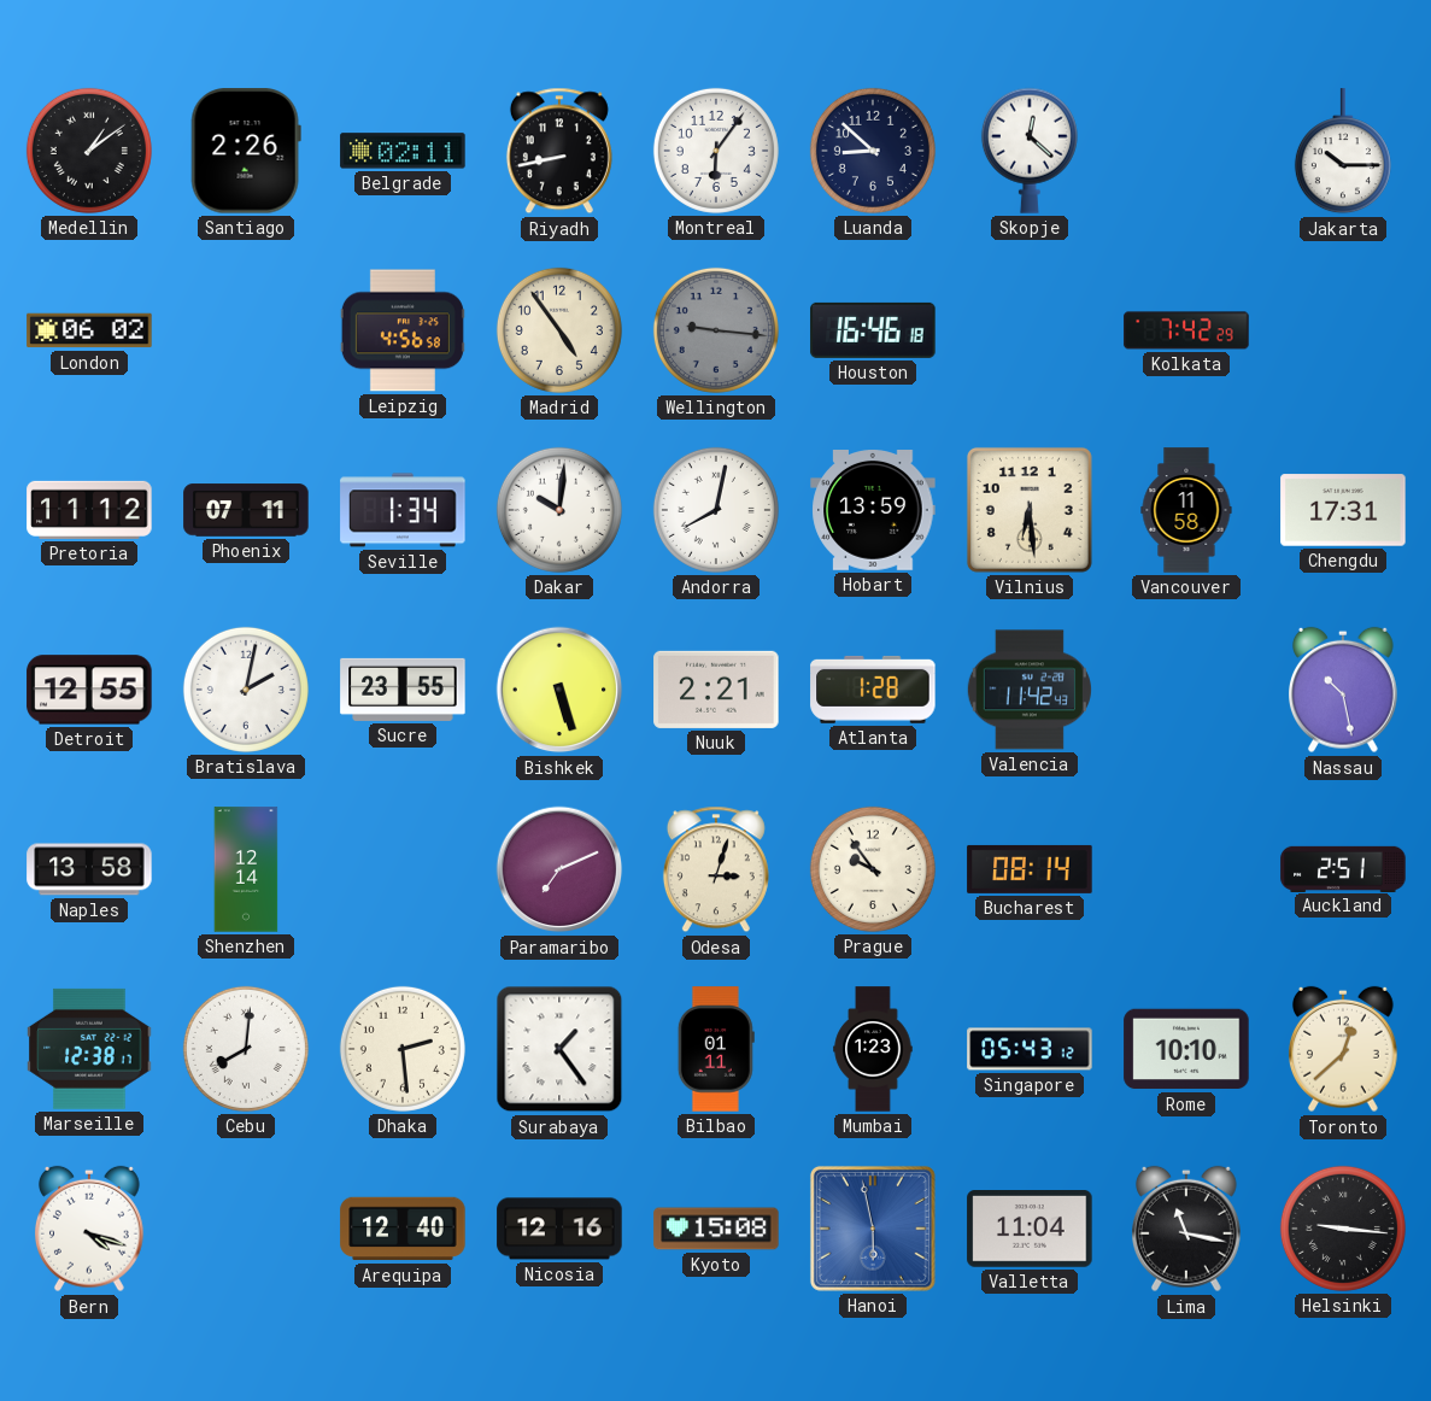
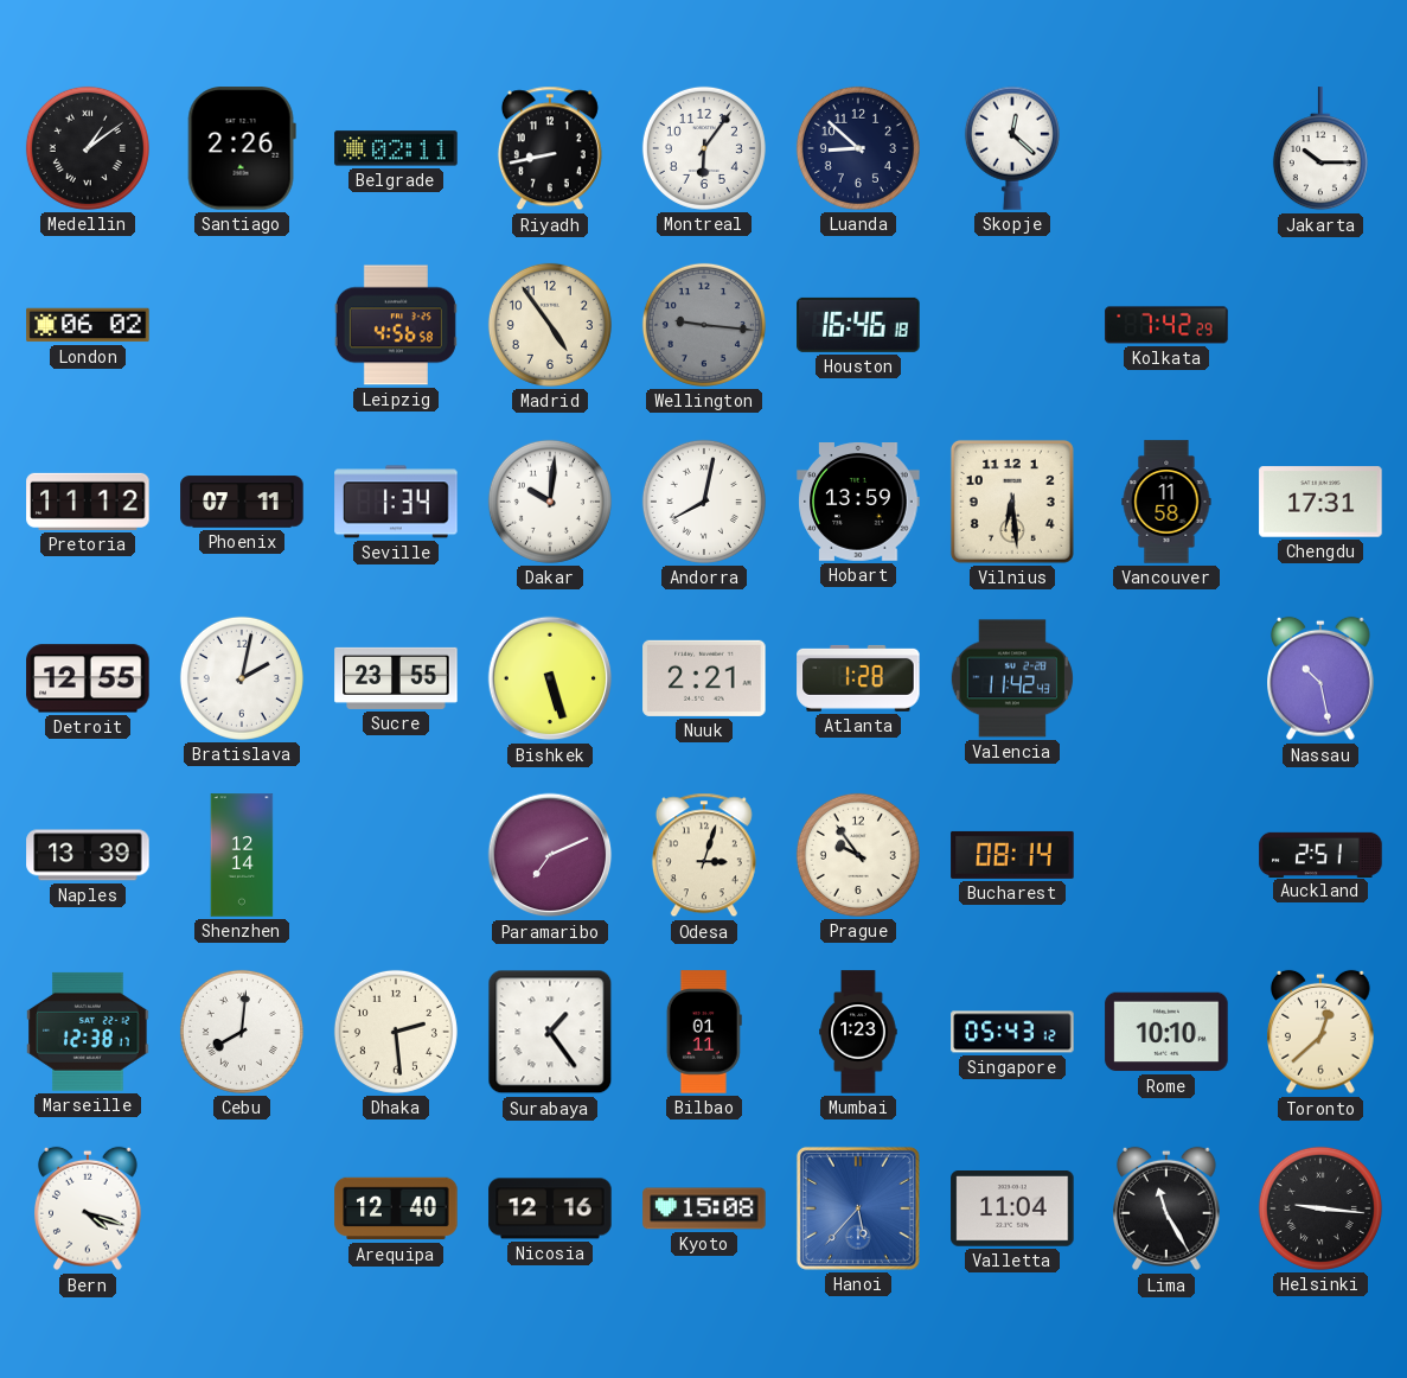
Naples: 13:58 -> 13:39
Hanoi: 5:58 -> 5:37
Lima: 11:17 -> 11:25
